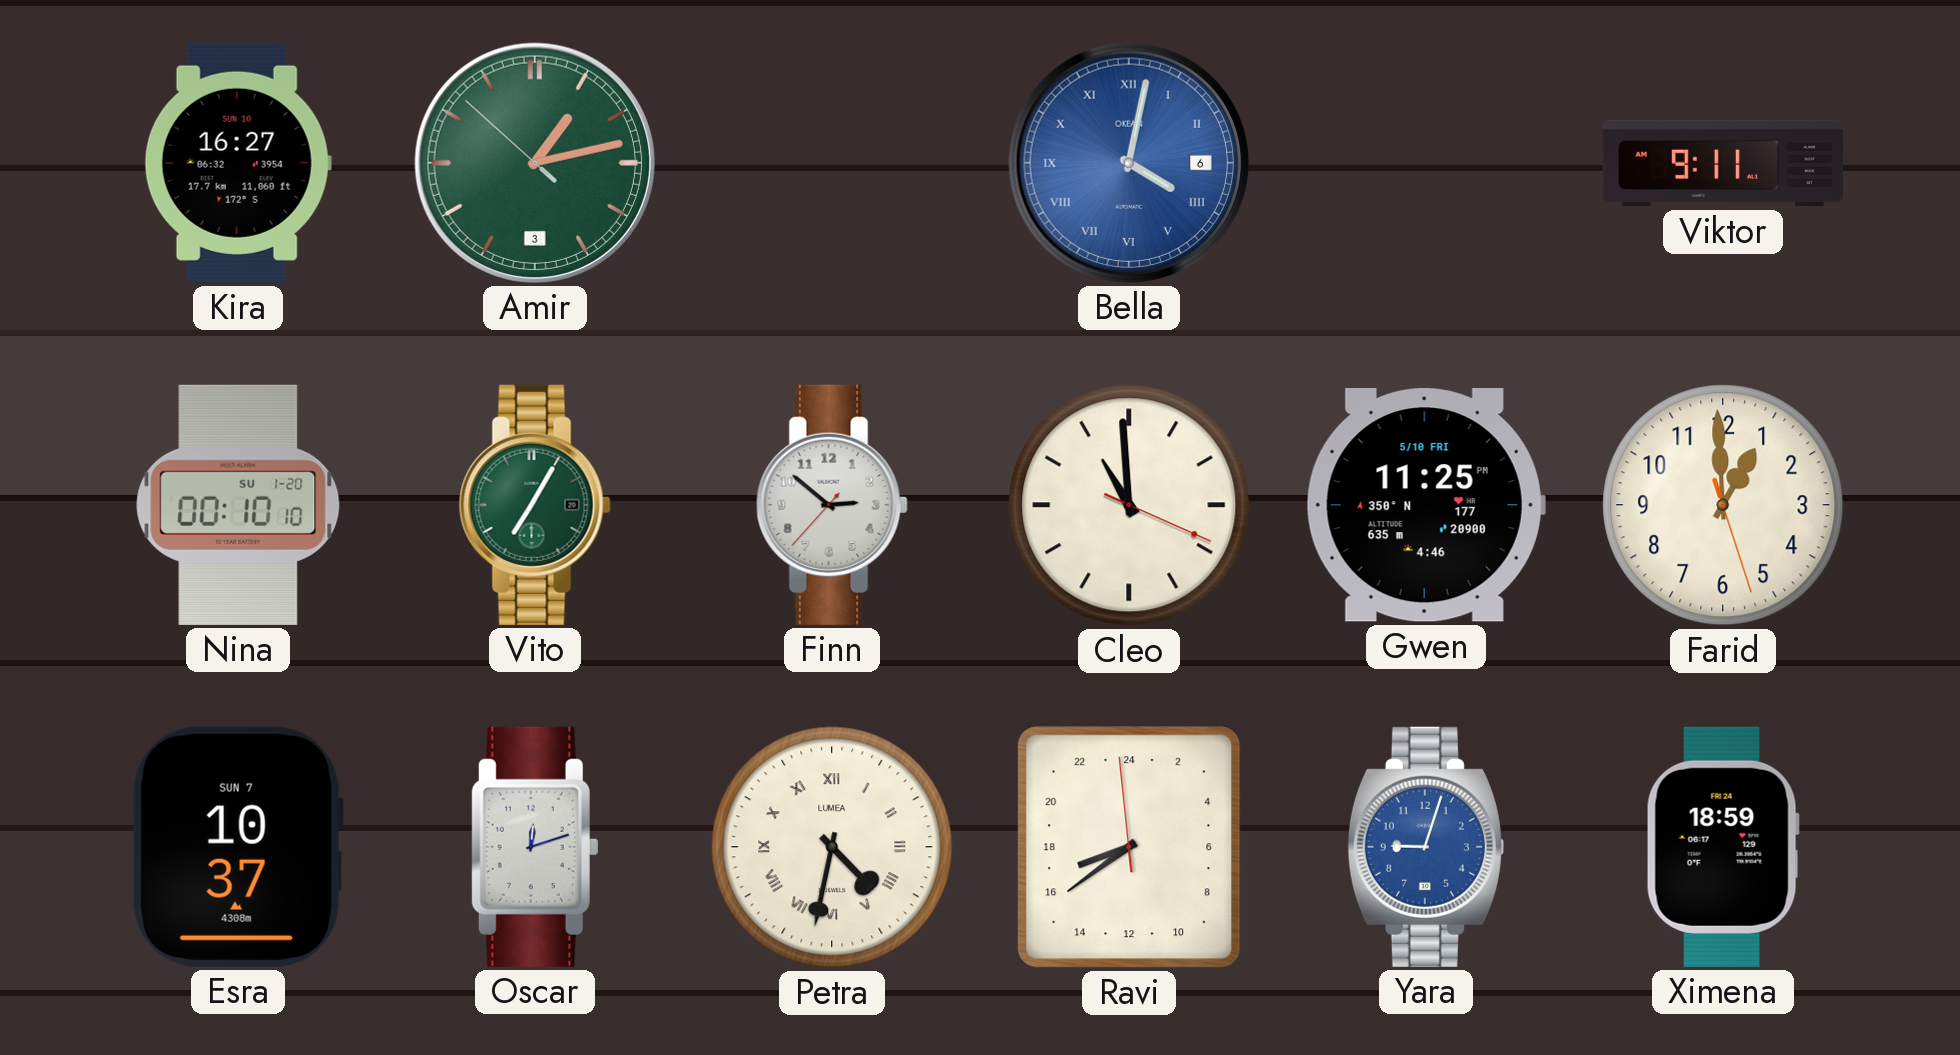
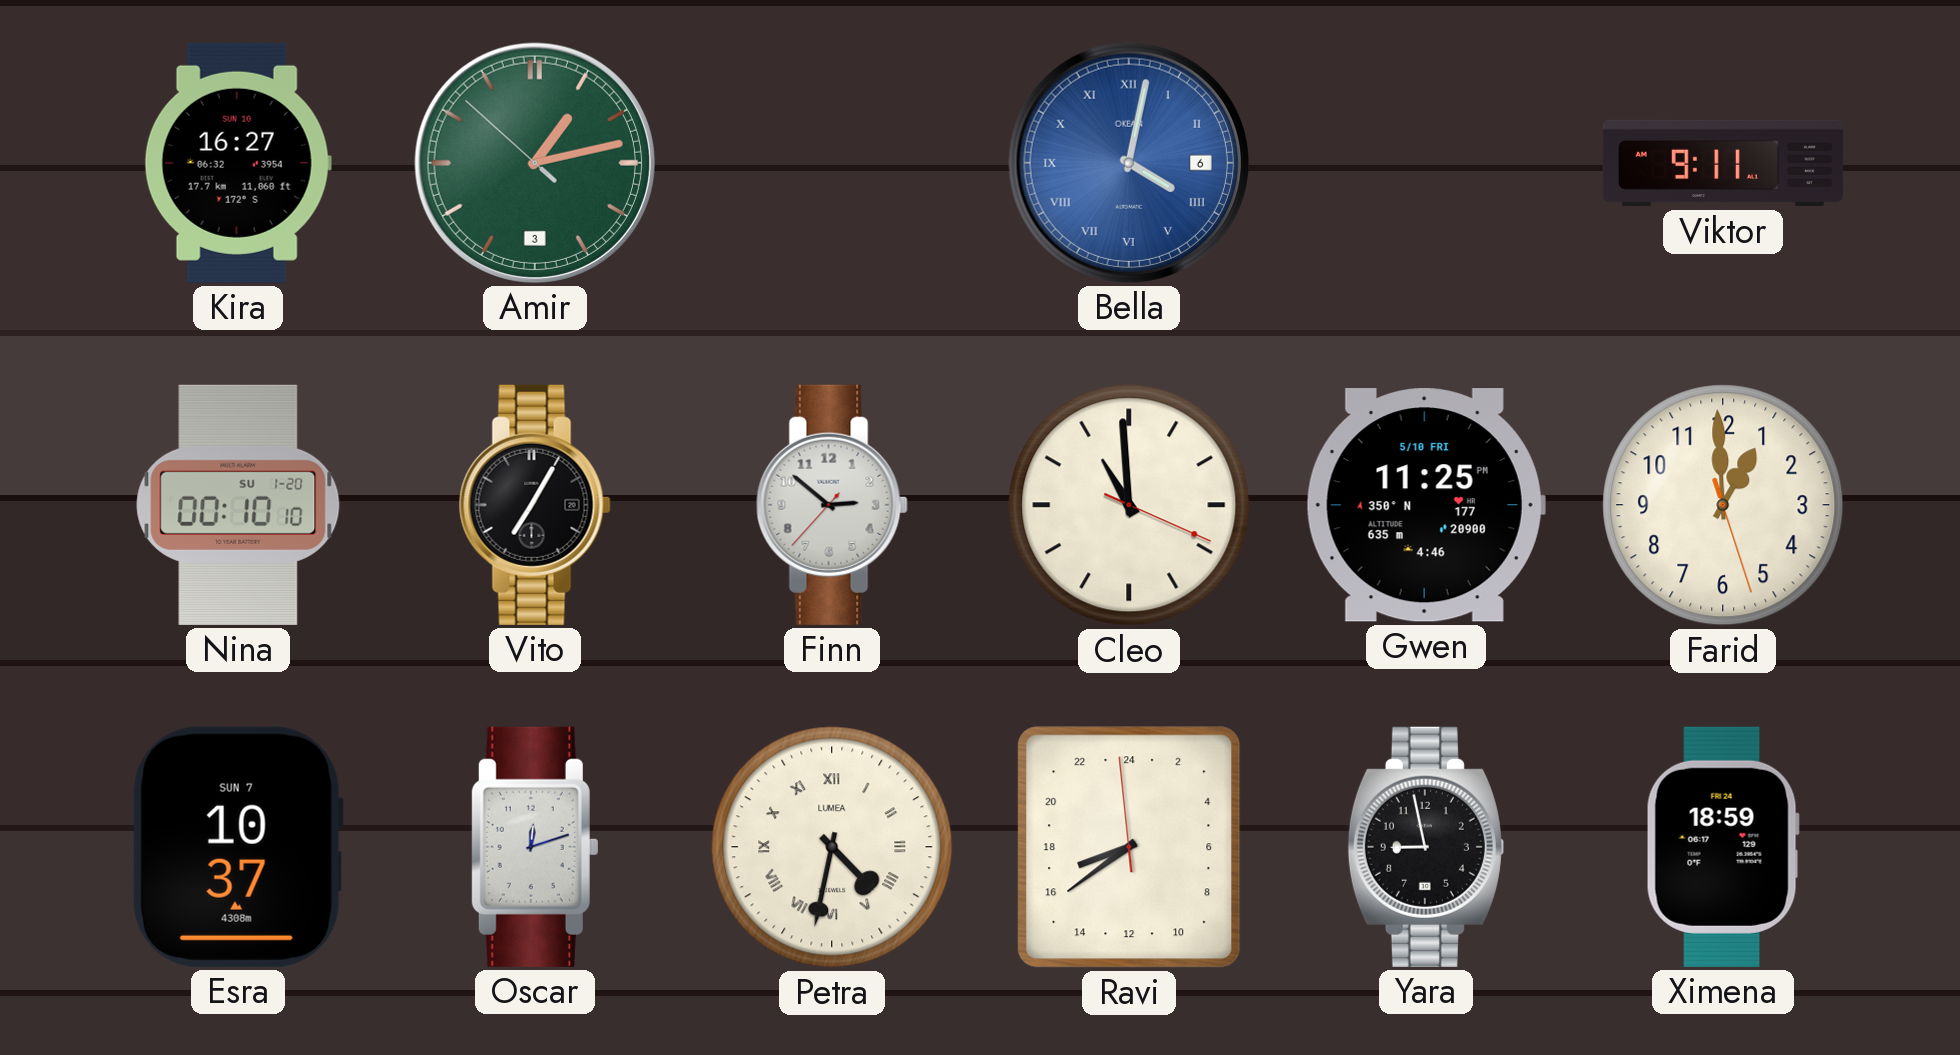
Vito dial: green -> black
Yara: 9:03 -> 8:58
Yara dial: blue -> black
